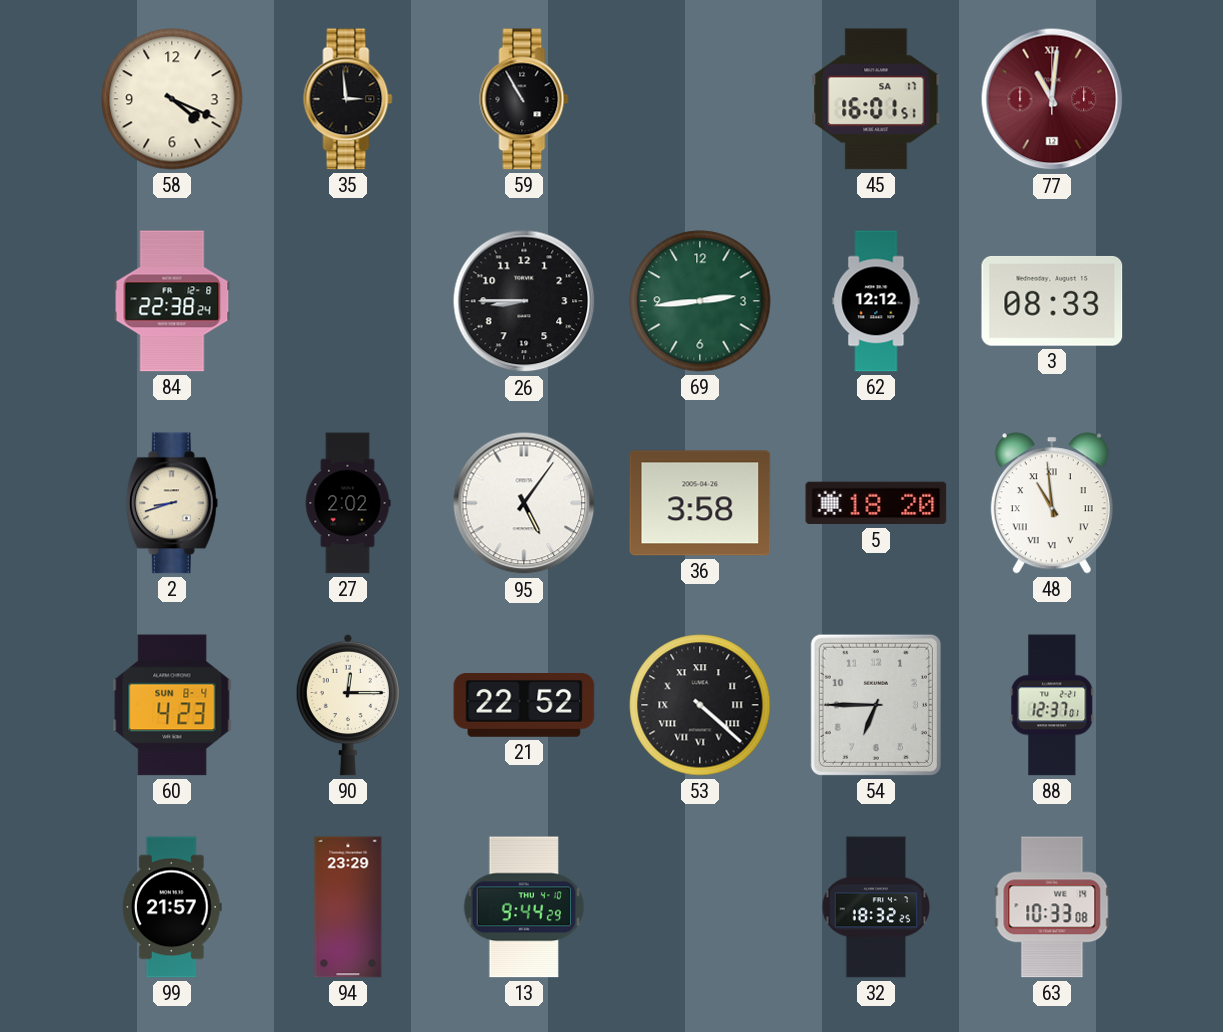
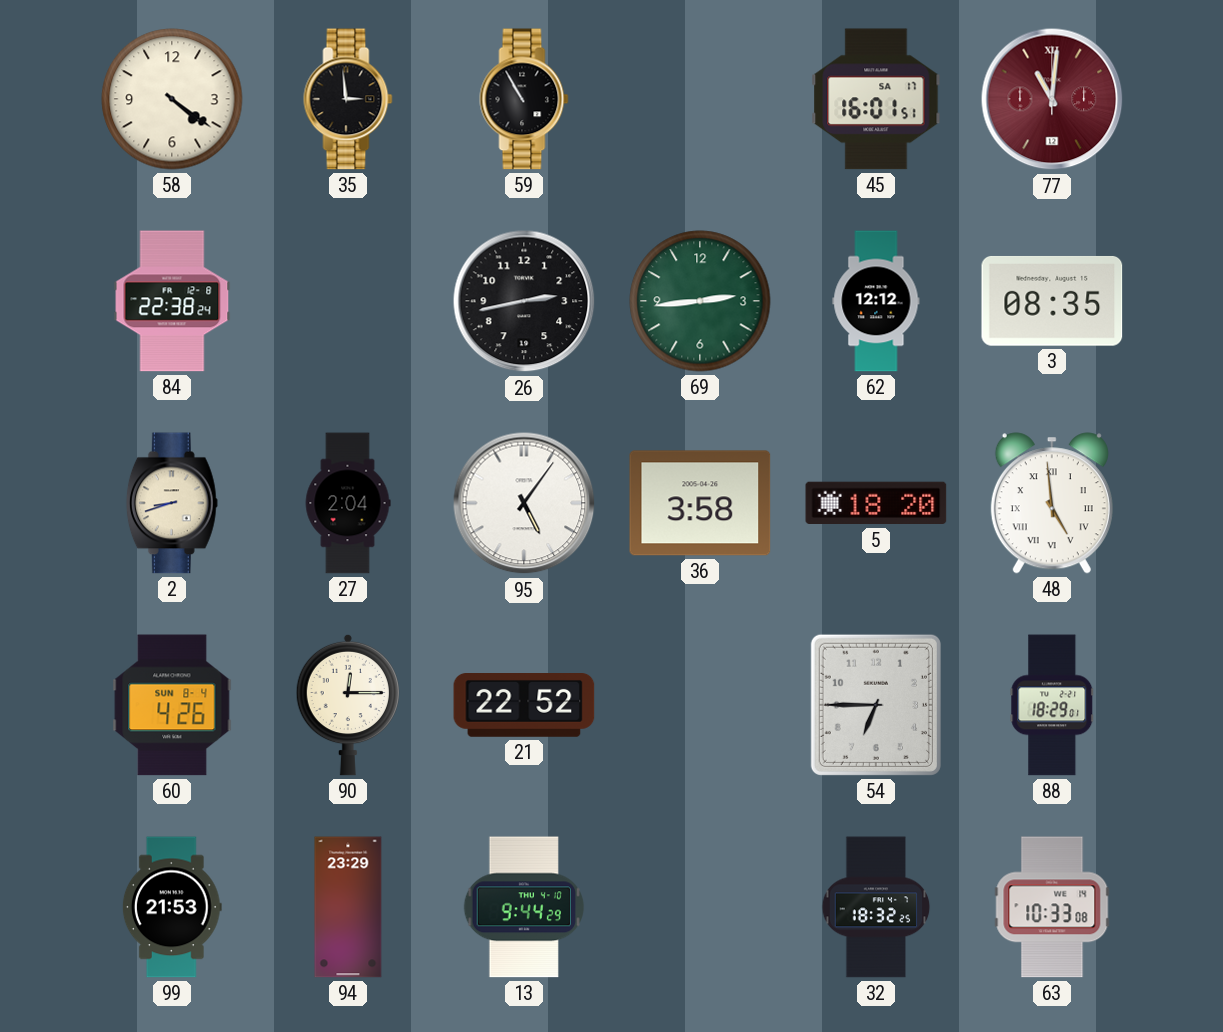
58: 4:19 -> 4:21
26: 8:45 -> 2:43
3: 08:33 -> 08:35
27: 2:02 -> 2:04
48: 10:59 -> 4:59
60: 4:23 -> 4:26
53: 4:22 -> none
88: 12:37 -> 18:29
99: 21:57 -> 21:53
